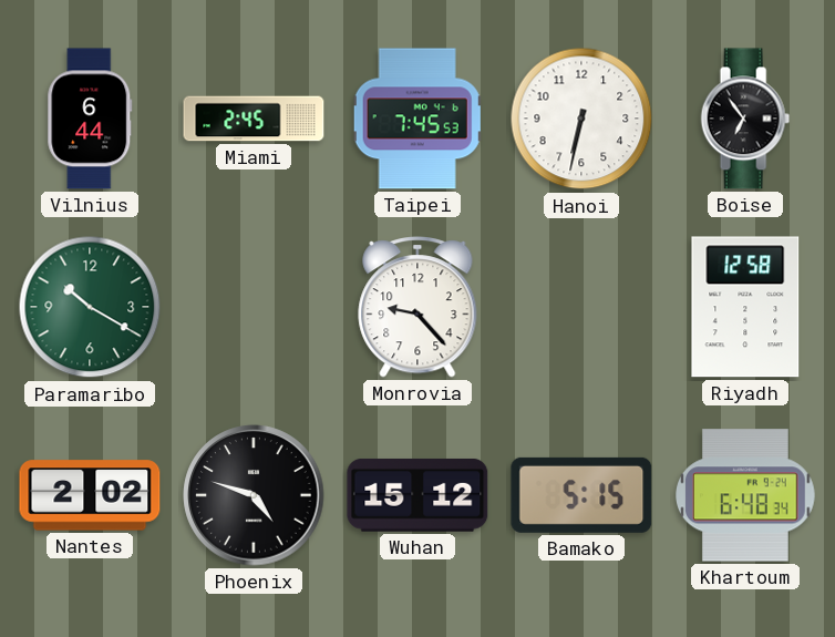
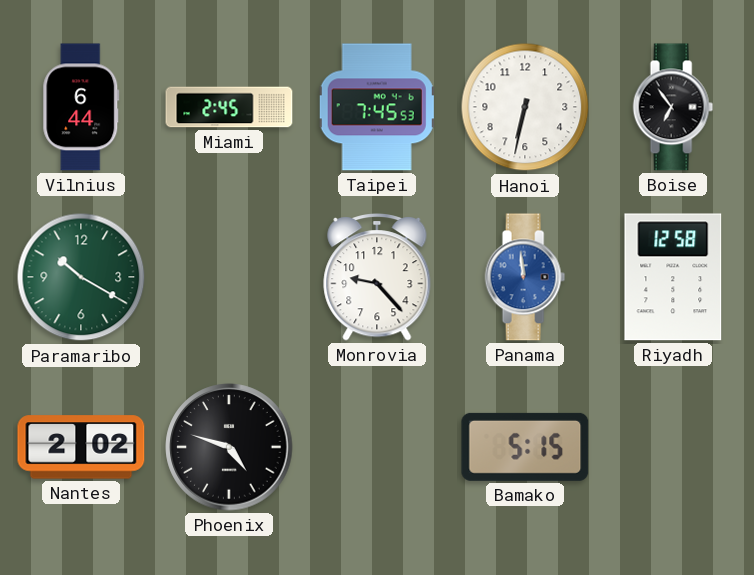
Panama: none -> 11:59
Wuhan: 15:12 -> none
Khartoum: 6:48 -> none
